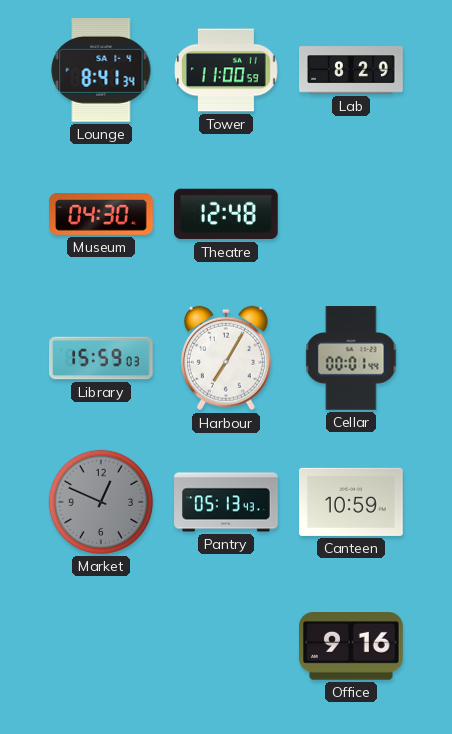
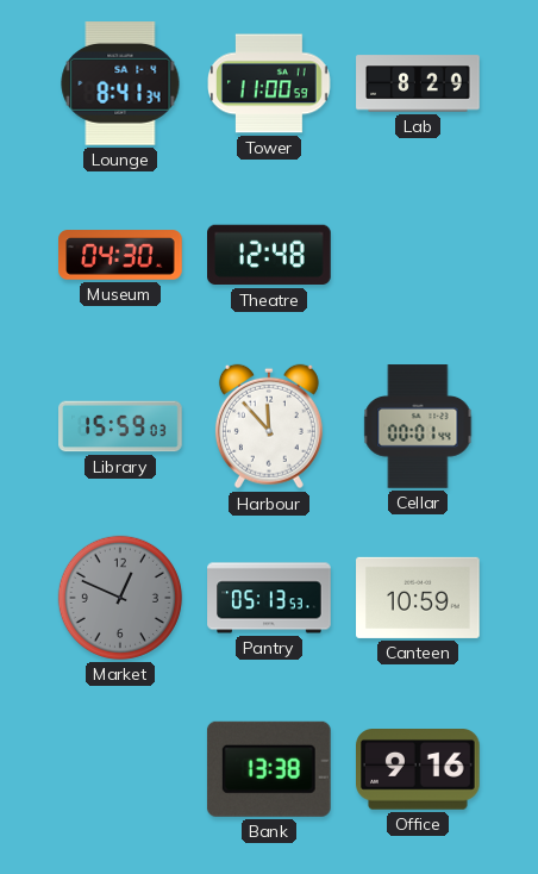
Harbour: 7:05 -> 11:53
Pantry: 05:13:43 -> 05:13:53
Bank: none -> 13:38
